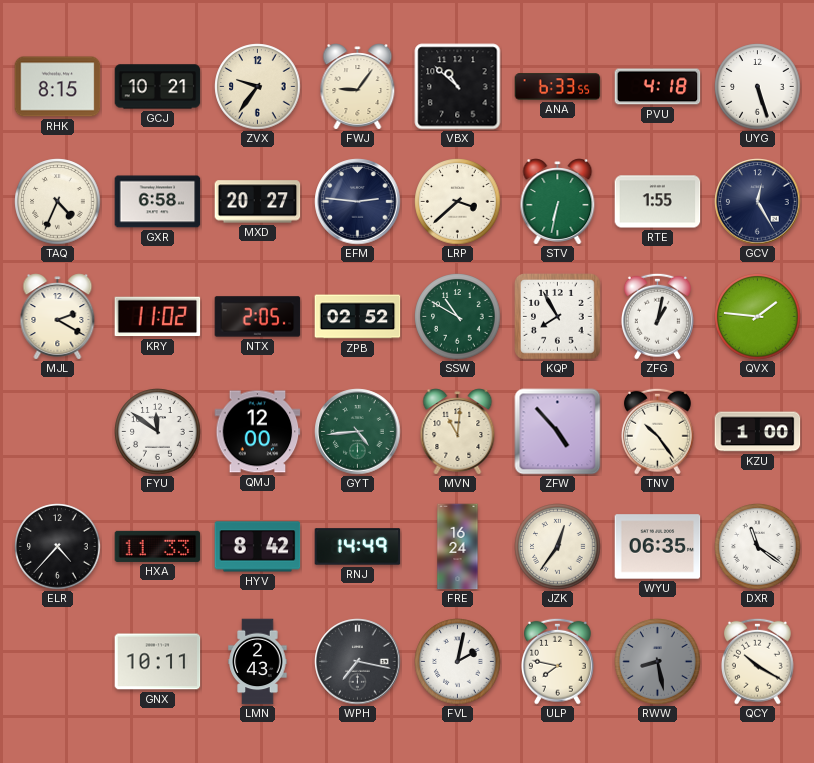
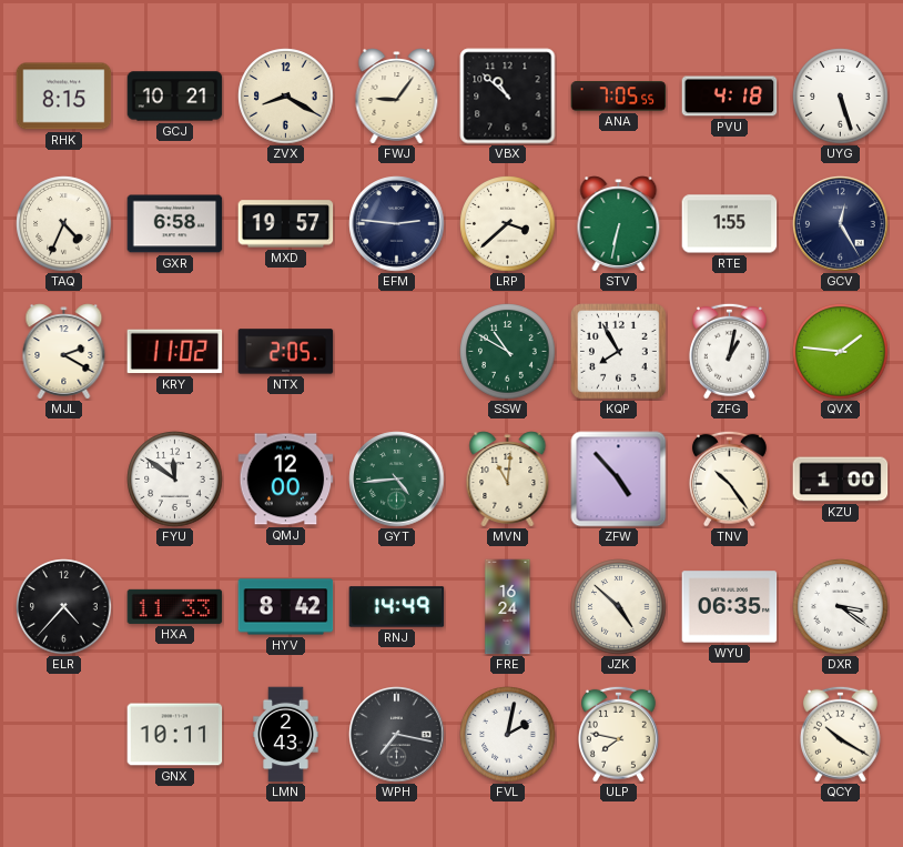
ZVX: 9:36 -> 8:20
ANA: 6:33 -> 7:05
MXD: 20:27 -> 19:57
ZPB: 02:52 -> none
JZK: 12:36 -> 4:52
DXR: 11:21 -> 3:21
RWW: 8:28 -> none
